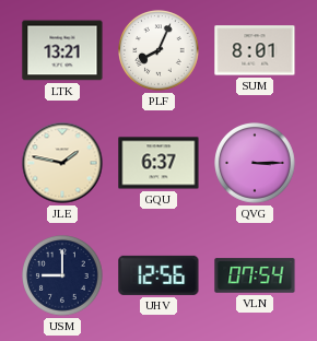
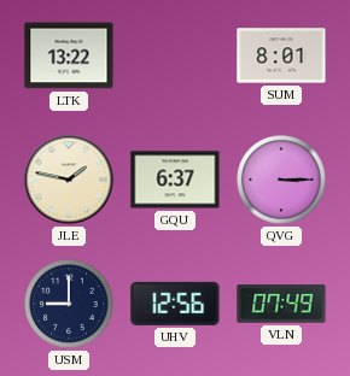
LTK: 13:21 -> 13:22
PLF: 8:04 -> none
VLN: 07:54 -> 07:49
